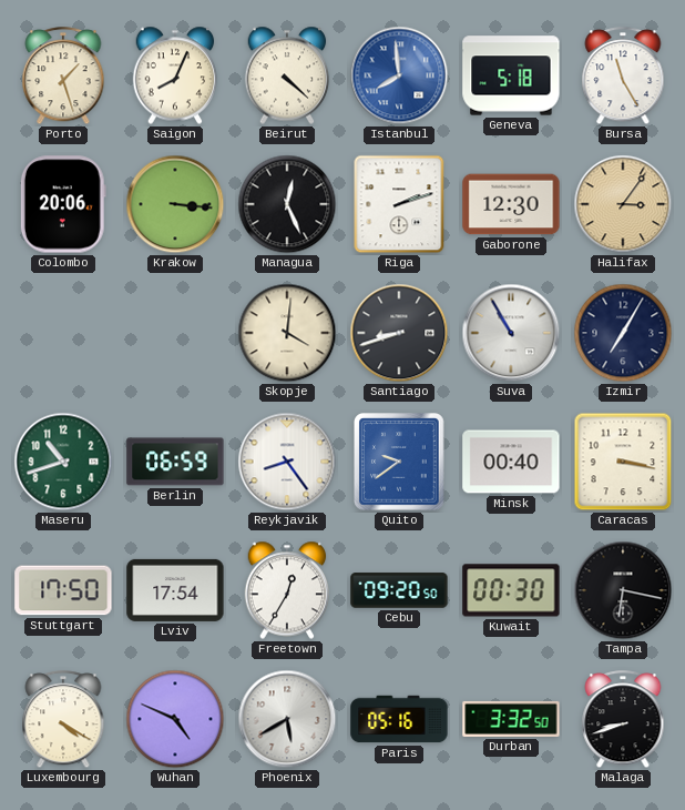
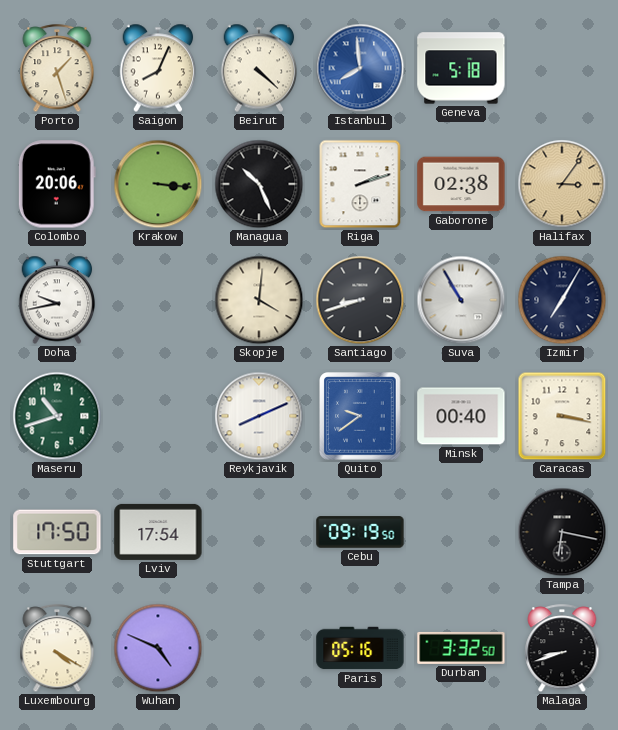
Bursa: 11:25 -> none
Managua: 12:26 -> 10:26
Gaborone: 12:30 -> 02:38
Doha: none -> 9:43
Berlin: 06:59 -> none
Reykjavik: 8:24 -> 8:11
Freetown: 12:35 -> none
Cebu: 09:20 -> 09:19
Kuwait: 00:30 -> none
Phoenix: 5:40 -> none
